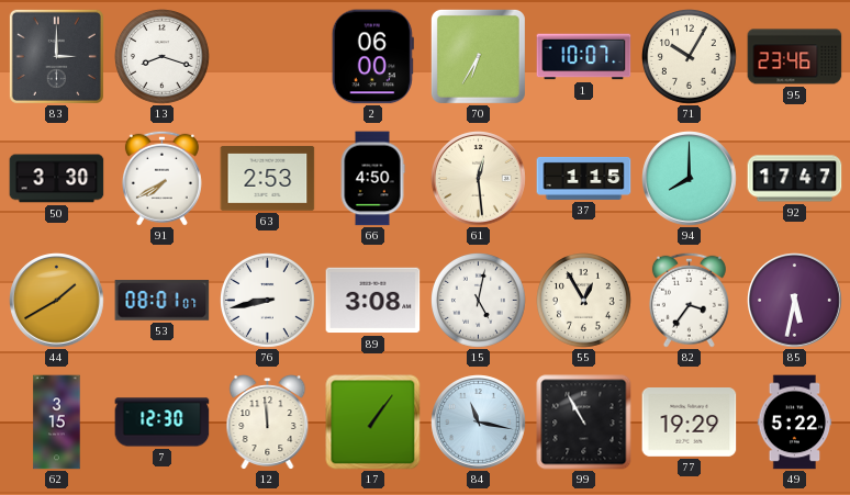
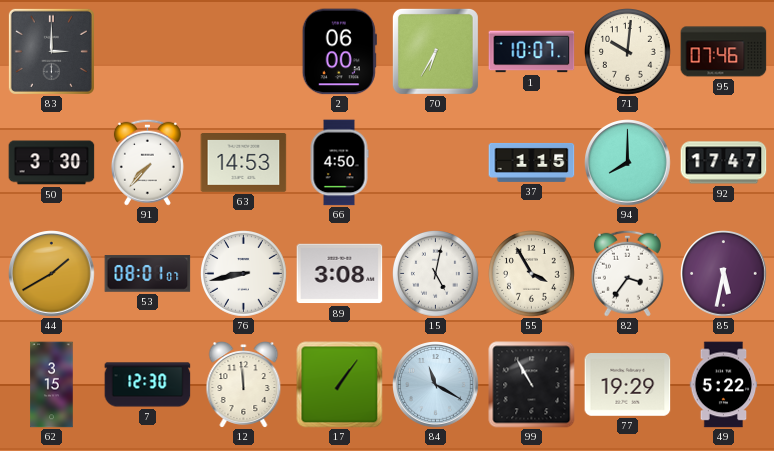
13: 8:18 -> none
71: 10:05 -> 10:01
95: 23:46 -> 07:46
91: 7:40 -> 7:37
63: 2:53 -> 14:53
61: 12:29 -> none
55: 12:55 -> 3:55
84: 11:17 -> 11:20
